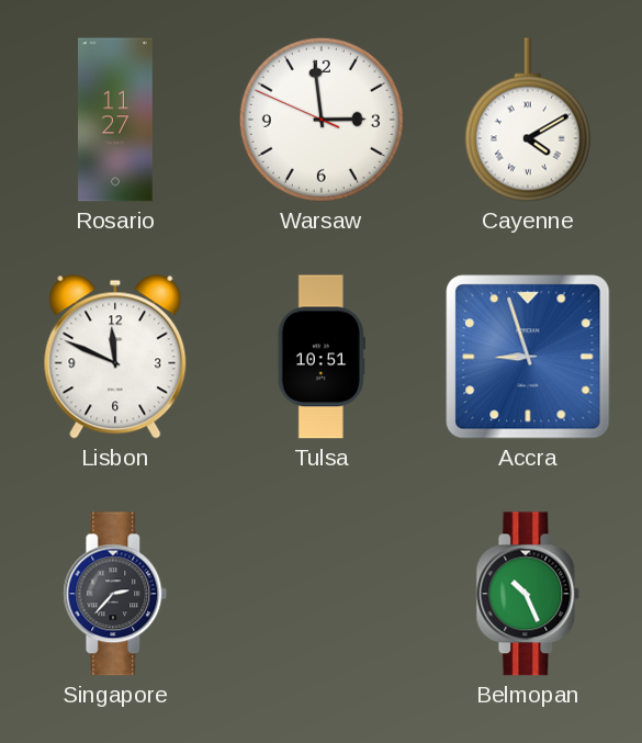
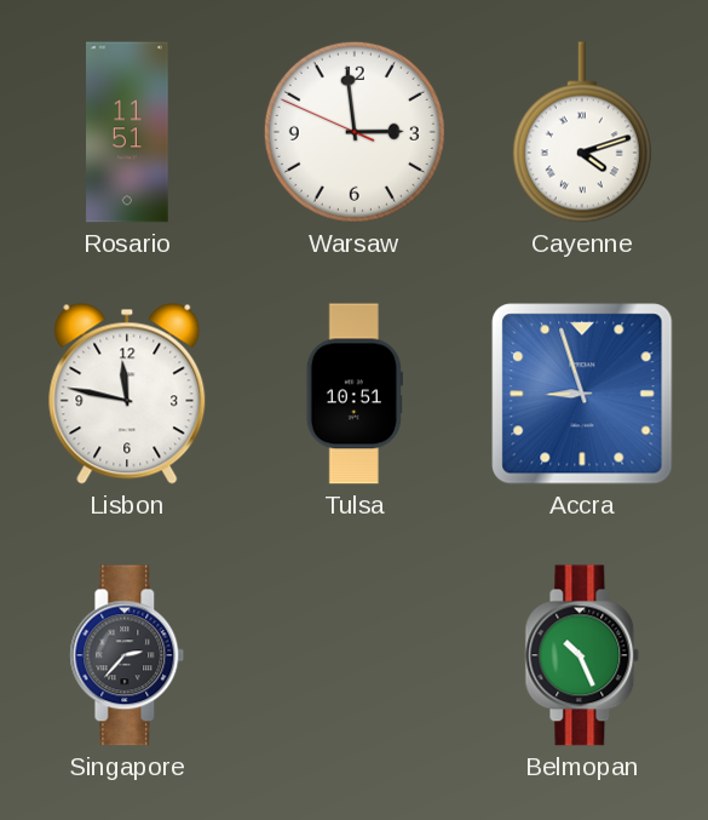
Rosario: 11:27 -> 11:51
Cayenne: 4:10 -> 4:12
Lisbon: 11:49 -> 11:47
